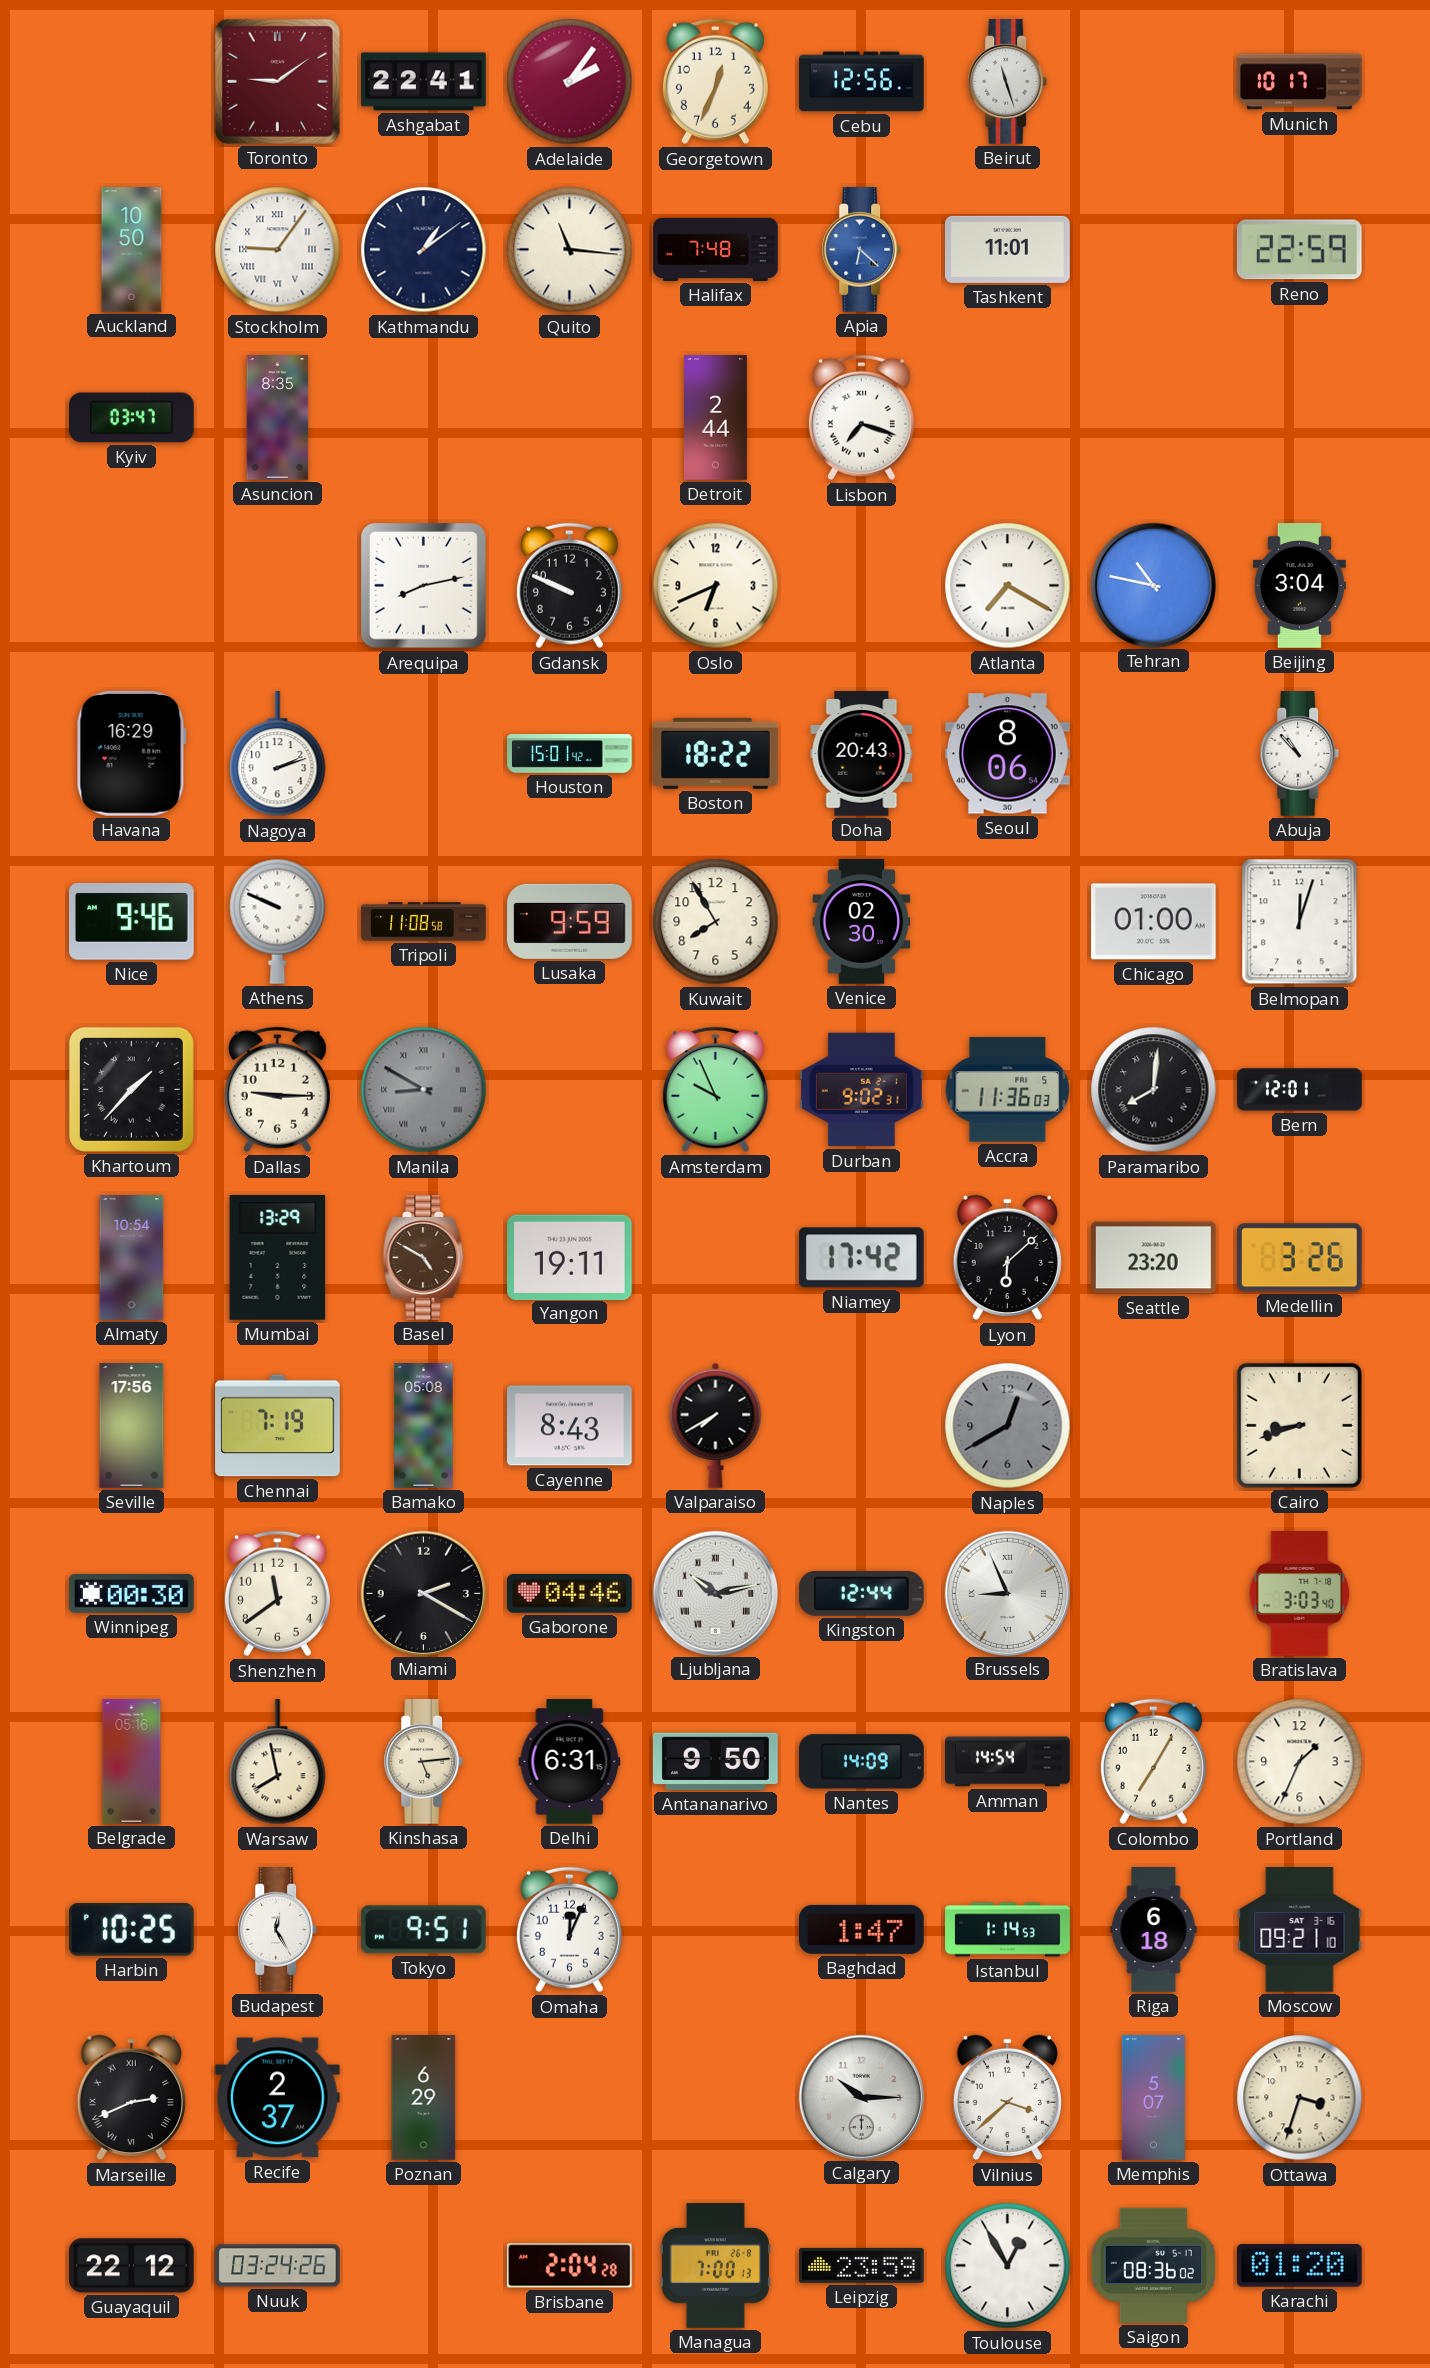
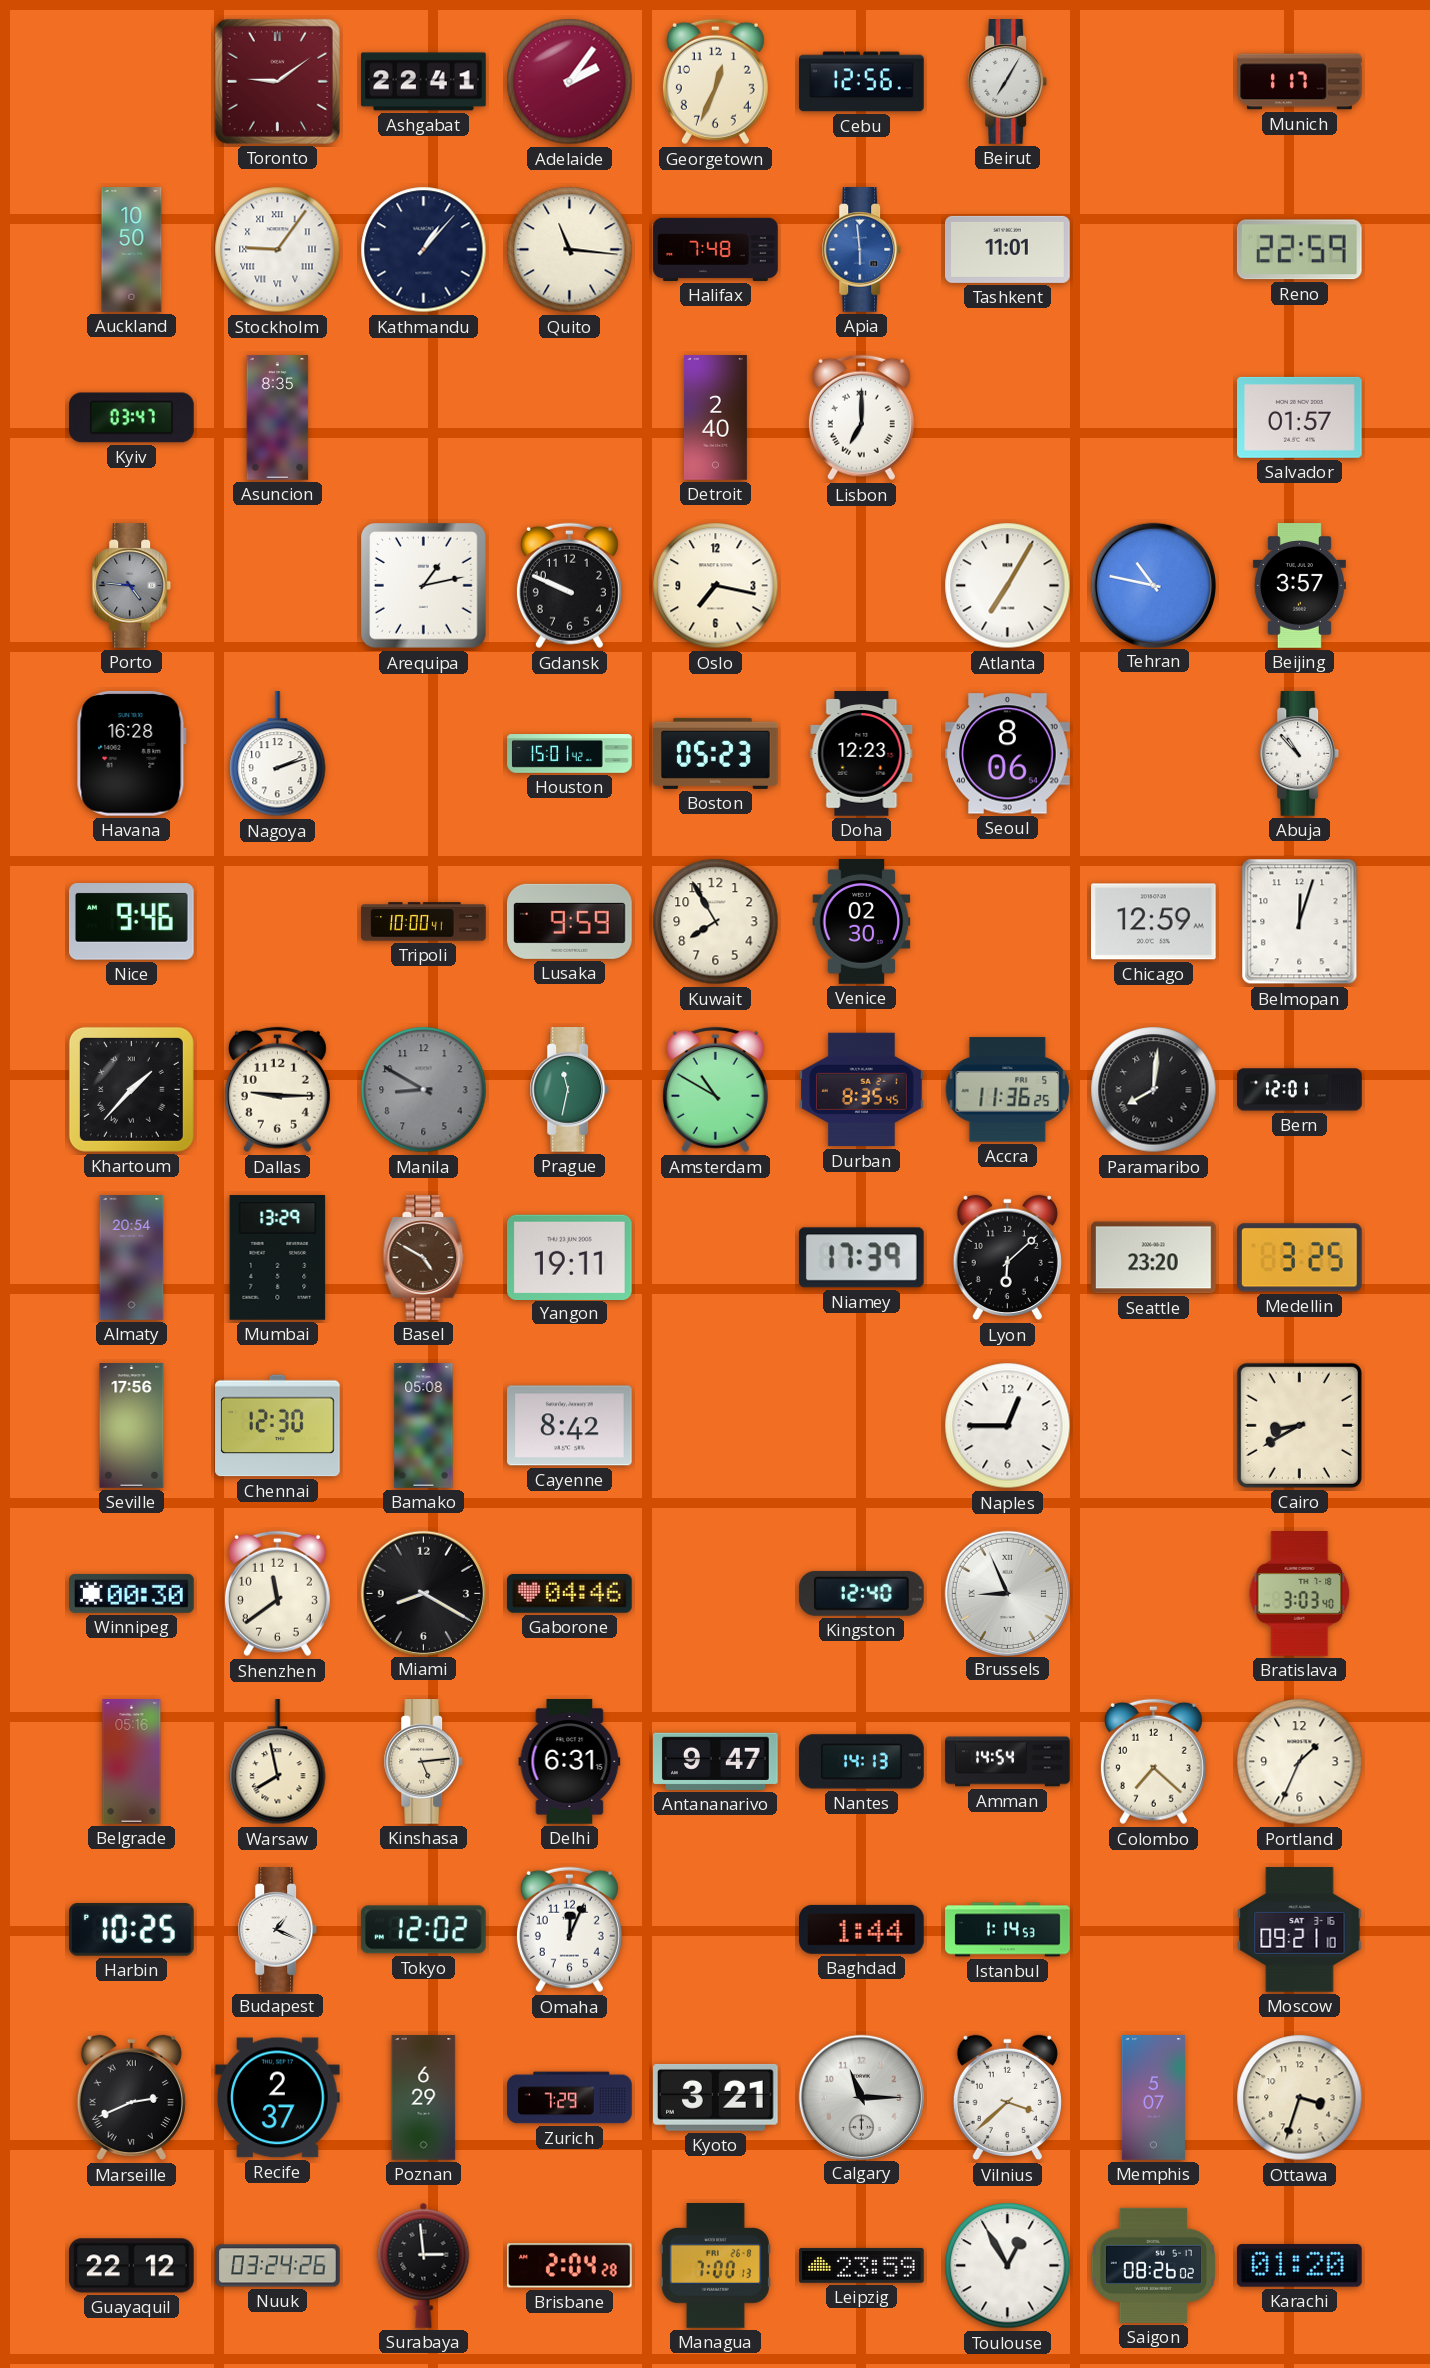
Beirut: 11:27 -> 7:05
Munich: 10:17 -> 1:17
Kathmandu: 1:09 -> 1:07
Apia: 6:22 -> 5:59
Detroit: 2:44 -> 2:40
Lisbon: 7:18 -> 7:00
Salvador: none -> 01:57
Porto: none -> 4:46
Arequipa: 8:13 -> 1:13
Oslo: 6:41 -> 7:17
Atlanta: 7:20 -> 7:05
Beijing: 3:04 -> 3:57
Havana: 16:29 -> 16:28
Boston: 18:22 -> 05:23
Doha: 20:43 -> 12:23
Athens: 9:49 -> none
Tripoli: 11:08 -> 10:00
Chicago: 01:00 -> 12:59
Manila numerals: Roman -> Arabic
Prague: none -> 11:32
Amsterdam: 9:56 -> 10:50
Durban: 9:02 -> 8:35
Accra: 11:36:03 -> 11:36:25
Almaty: 10:54 -> 20:54
Niamey: 17:42 -> 17:39
Medellin: 3:26 -> 3:25
Chennai: 7:19 -> 12:30
Cayenne: 8:43 -> 8:42
Valparaiso: 7:40 -> none
Naples: 12:40 -> 12:45
Naples dial: grey -> white
Cairo: 8:42 -> 8:40
Miami: 2:20 -> 8:20
Ljubljana: 10:13 -> none
Kingston: 12:44 -> 12:40
Antananarivo: 9:50 -> 9:47
Nantes: 14:09 -> 14:13
Colombo: 7:05 -> 7:22
Budapest: 12:25 -> 1:19
Tokyo: 9:51 -> 12:02
Baghdad: 1:47 -> 1:44
Riga: 6:18 -> none
Zurich: none -> 7:29
Kyoto: none -> 3:21
Calgary: 10:15 -> 11:15
Surabaya: none -> 2:59
Saigon: 08:36 -> 08:26
